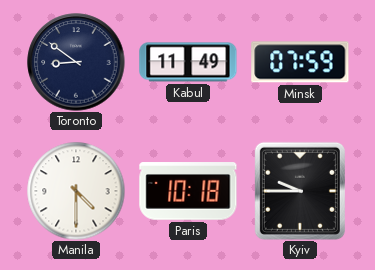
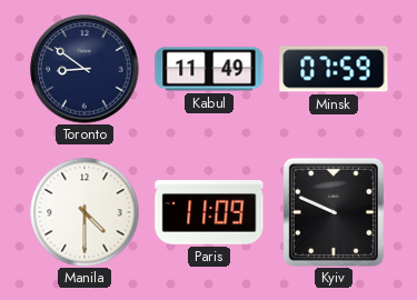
Paris: 10:18 -> 11:09
Kyiv: 9:45 -> 9:49
